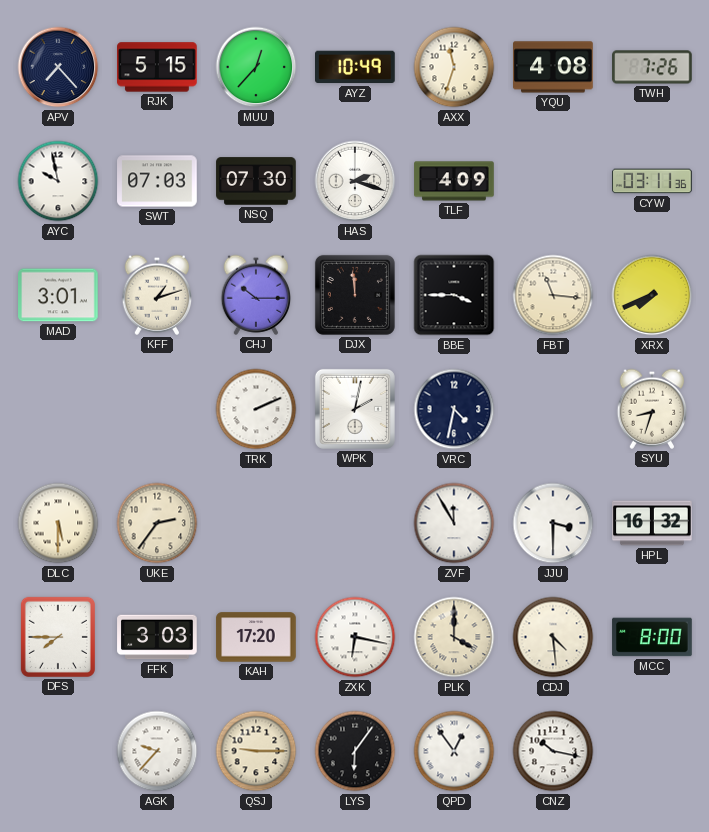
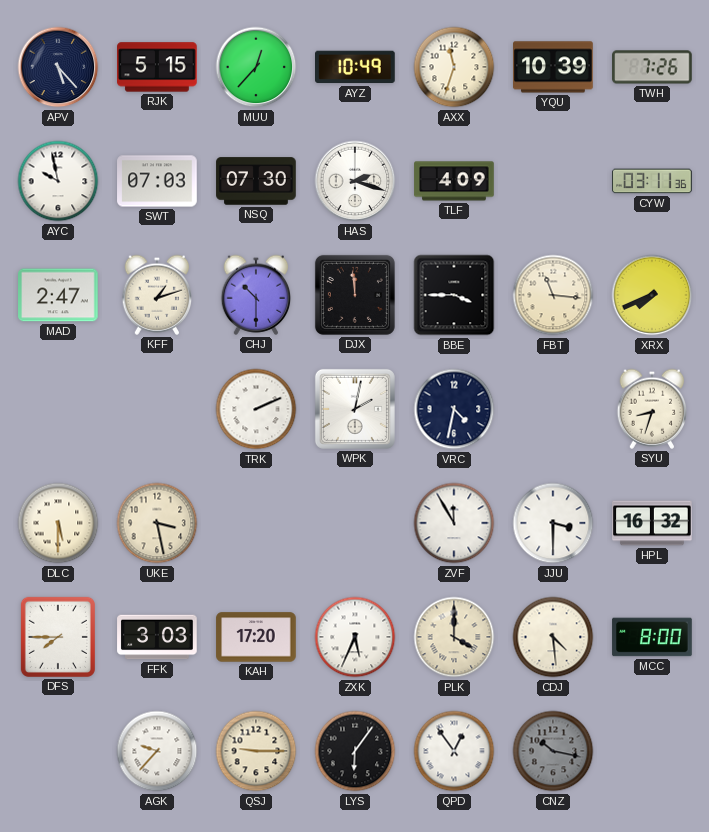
APV: 7:23 -> 5:23
YQU: 4:08 -> 10:39
MAD: 3:01 -> 2:47
CHJ: 10:15 -> 10:30
UKE: 2:36 -> 3:28
ZXK: 6:17 -> 5:34
CNZ dial: white -> grey
